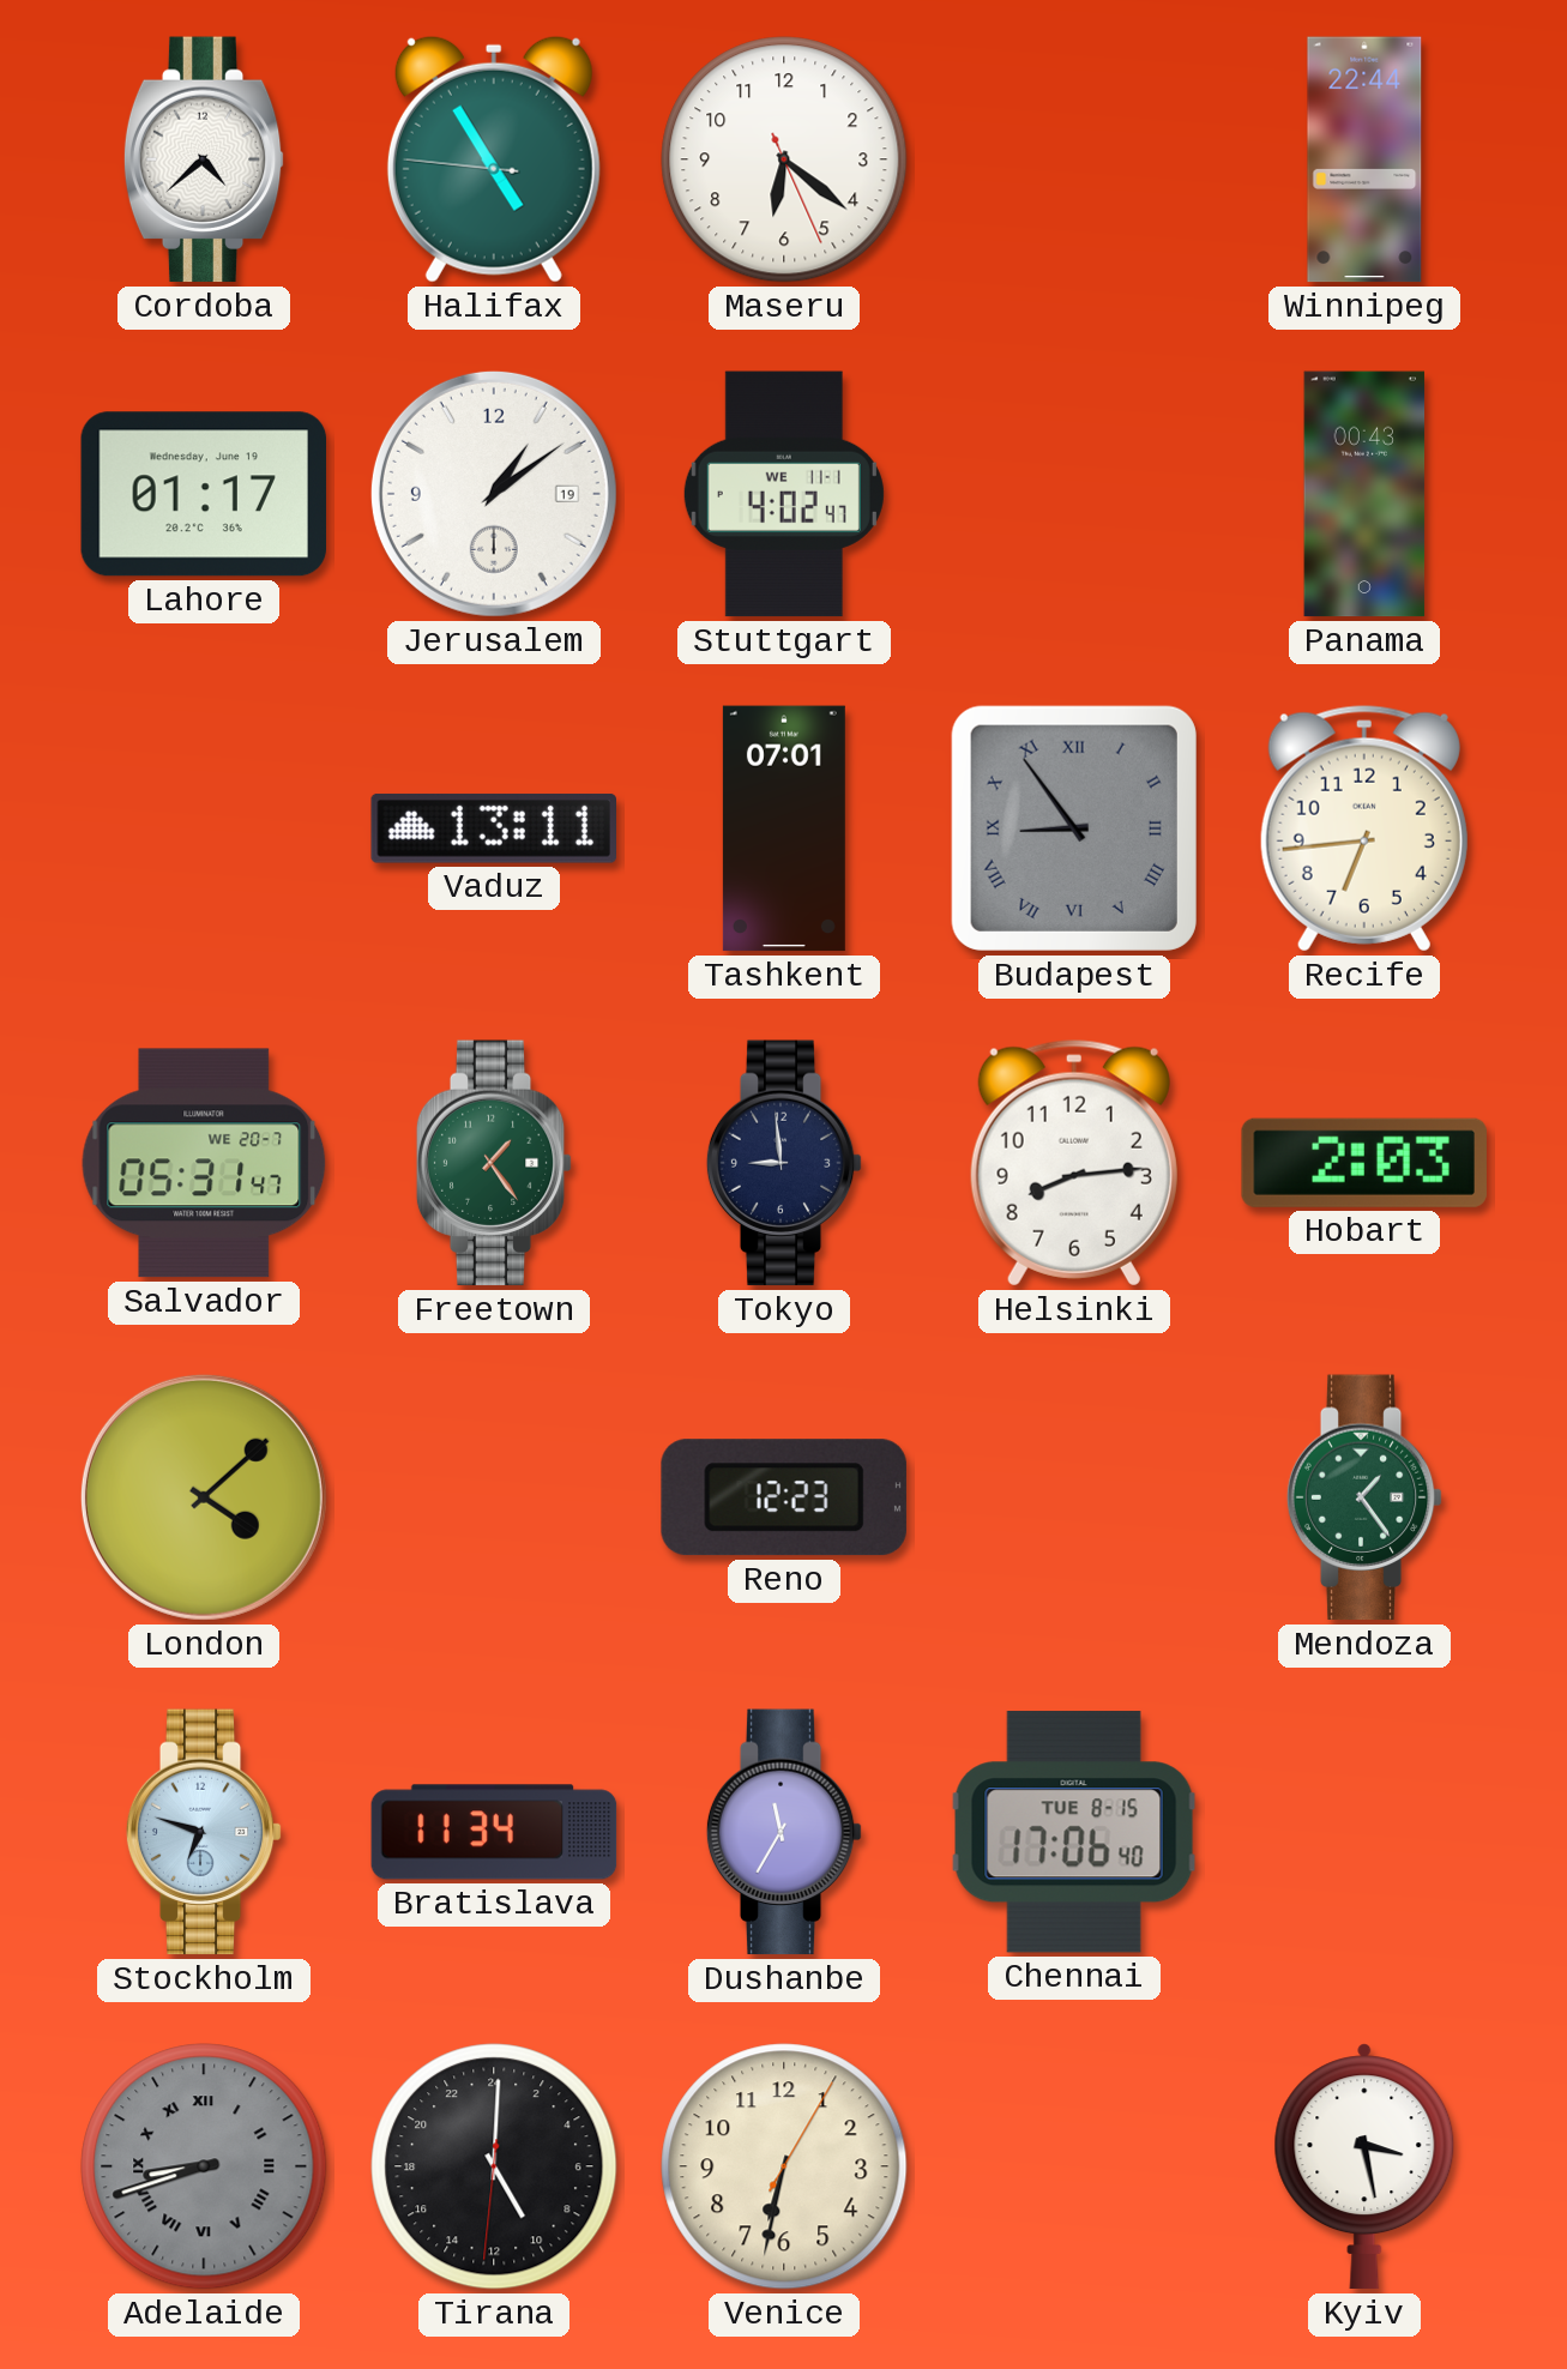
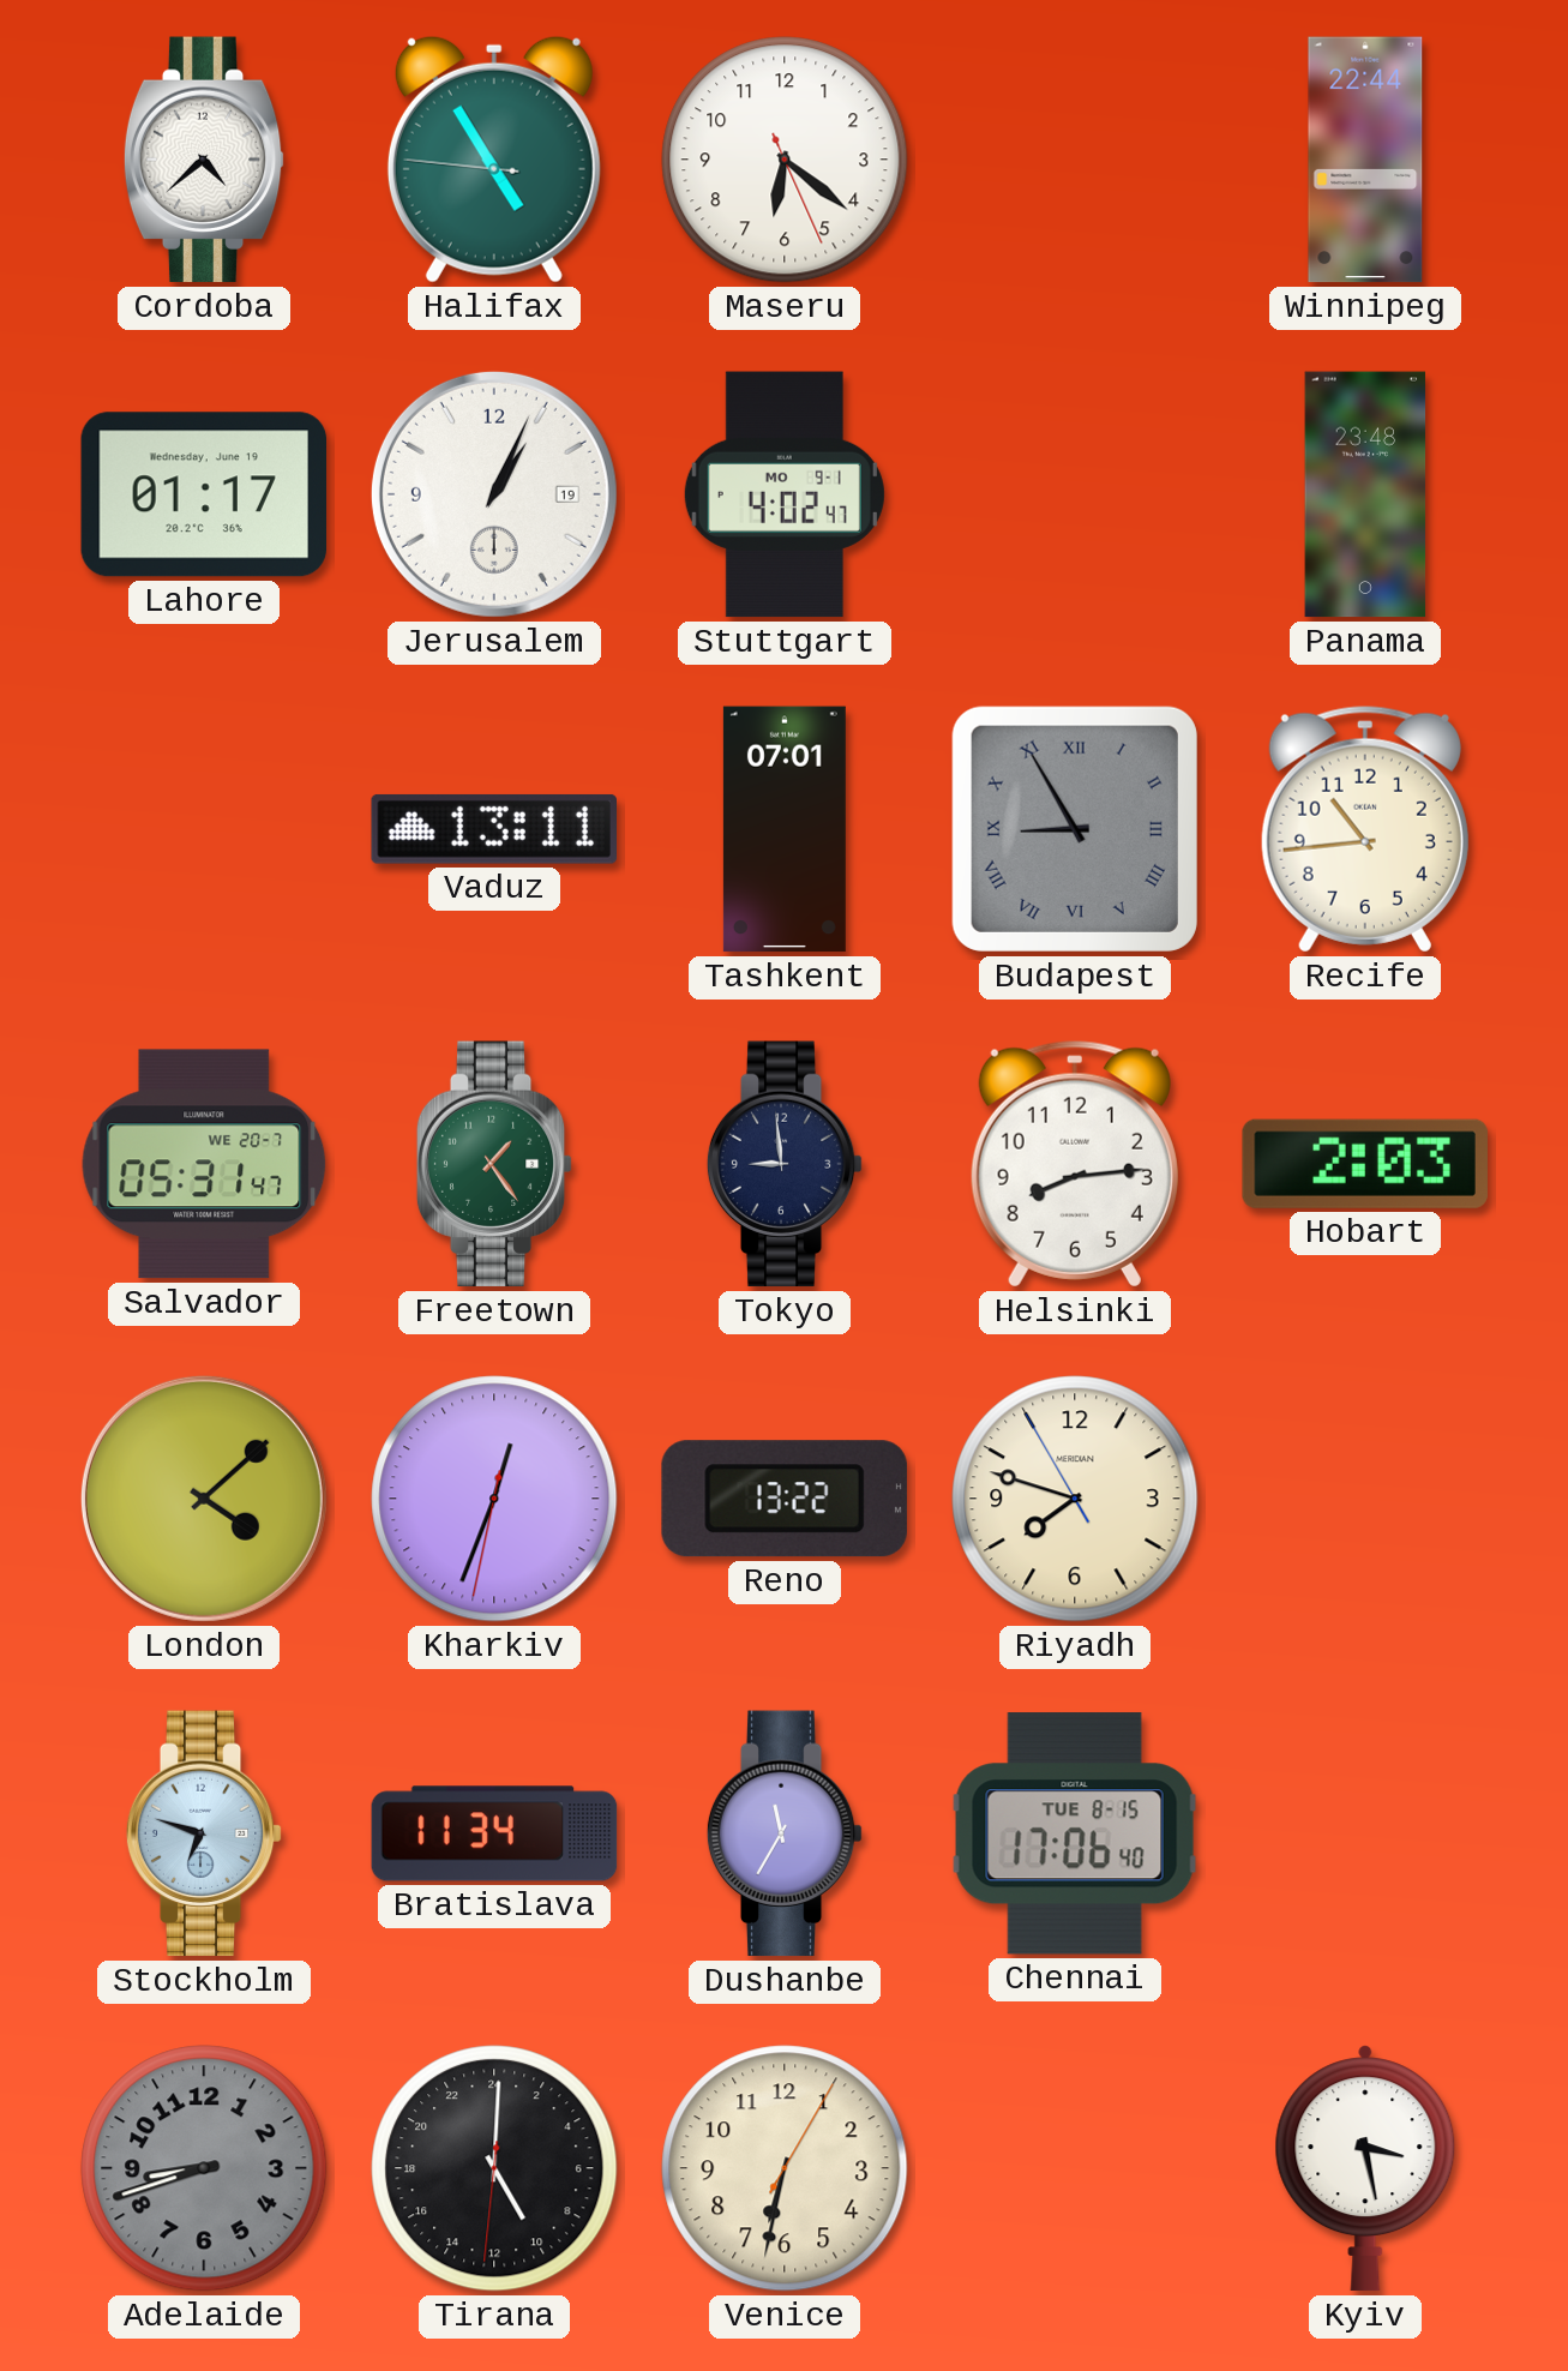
Jerusalem: 1:09 -> 1:04
Stuttgart date: WE 11-1 -> MO 9-1
Panama: 00:43 -> 23:48
Budapest: 8:54 -> 8:55
Recife: 6:44 -> 10:44
Kharkiv: none -> 12:33
Reno: 12:23 -> 13:22
Riyadh: none -> 7:47
Mendoza: 1:24 -> none
Adelaide numerals: Roman -> Arabic
